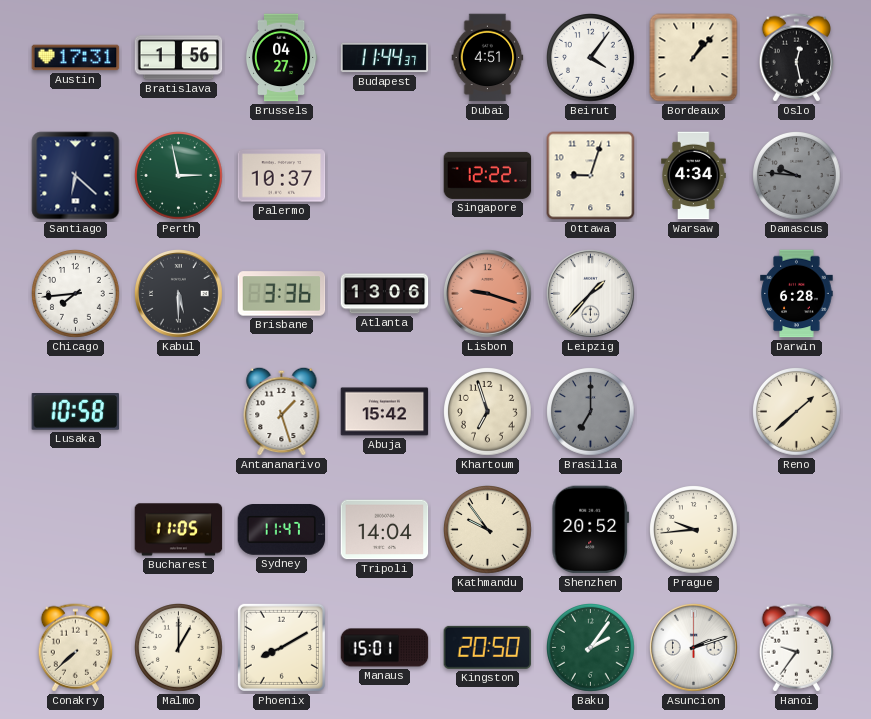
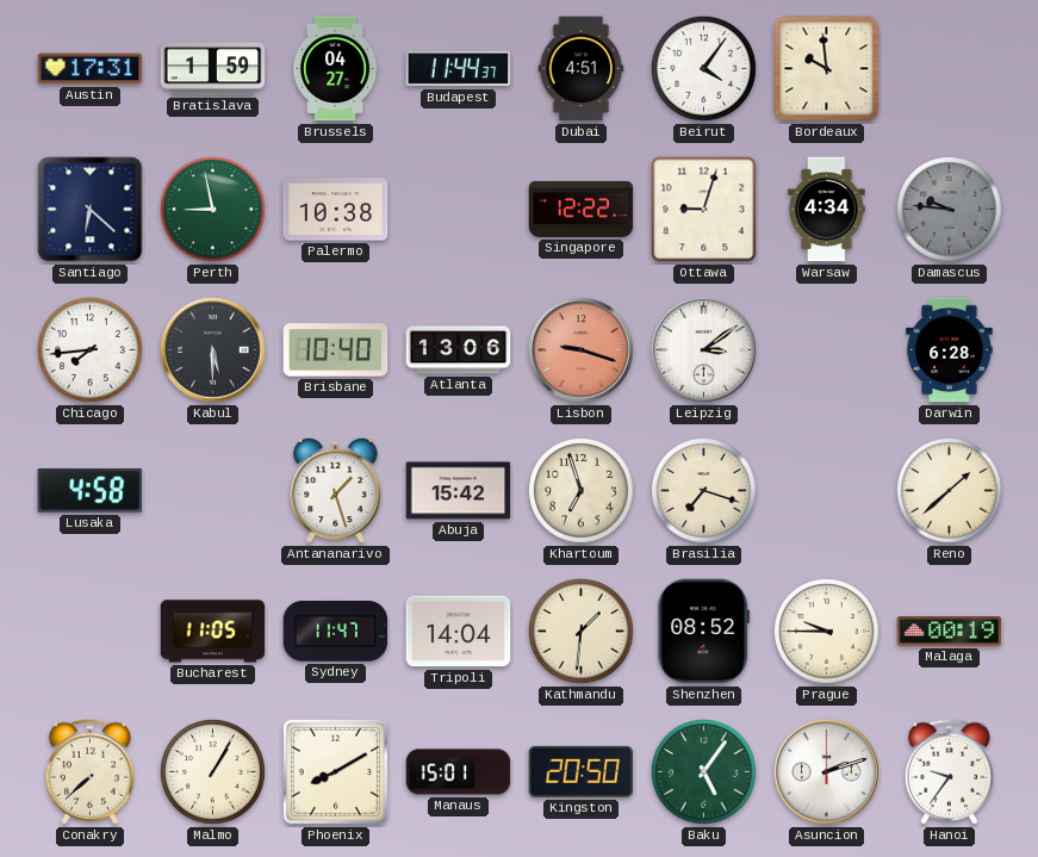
Bratislava: 1:56 -> 1:59
Bordeaux: 1:07 -> 9:59
Oslo: 12:28 -> none
Perth: 2:58 -> 8:58
Palermo: 10:37 -> 10:38
Brisbane: 3:36 -> 10:40
Leipzig: 1:37 -> 3:09
Lusaka: 10:58 -> 4:58
Brasilia: 7:00 -> 7:18
Brasilia dial: grey -> cream
Kathmandu: 9:54 -> 1:31
Shenzhen: 20:52 -> 08:52
Prague: 9:44 -> 9:45
Malaga: none -> 00:19
Malmo: 1:00 -> 1:05
Baku: 2:06 -> 5:06
